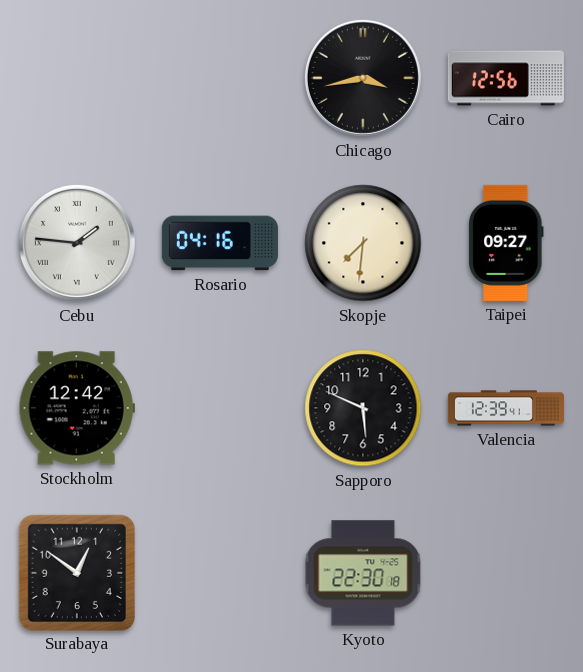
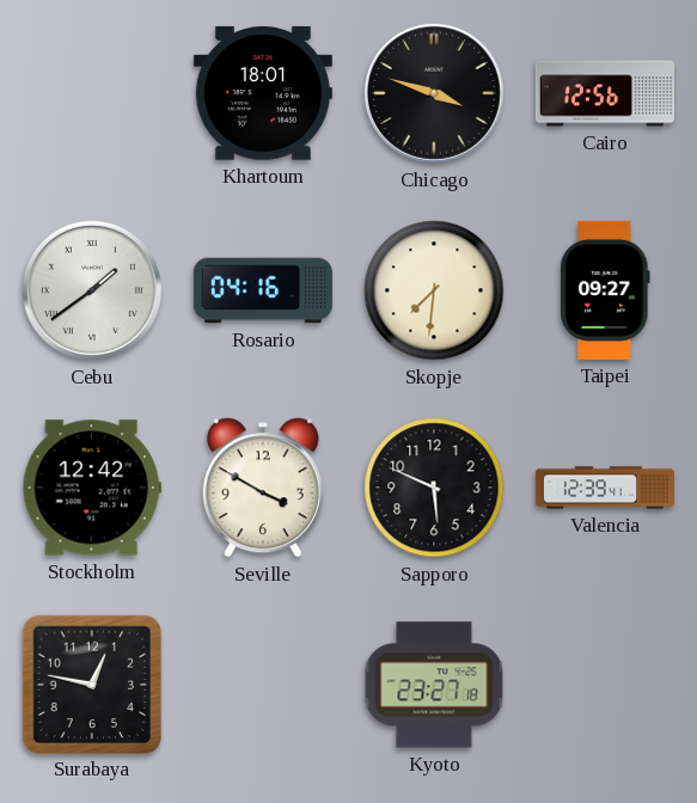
Khartoum: none -> 18:01
Chicago: 3:43 -> 3:48
Cebu: 1:46 -> 1:39
Seville: none -> 3:50
Surabaya: 12:51 -> 12:47
Kyoto: 22:30 -> 23:27
